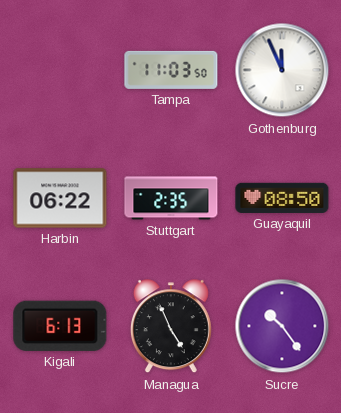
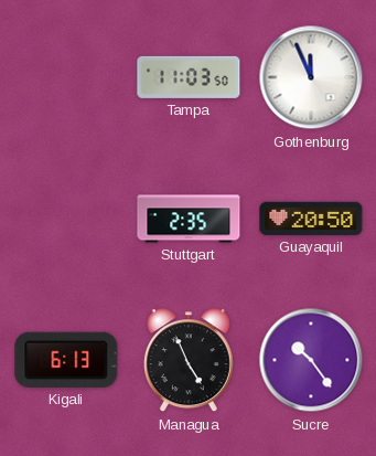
Harbin: 06:22 -> none
Guayaquil: 08:50 -> 20:50
